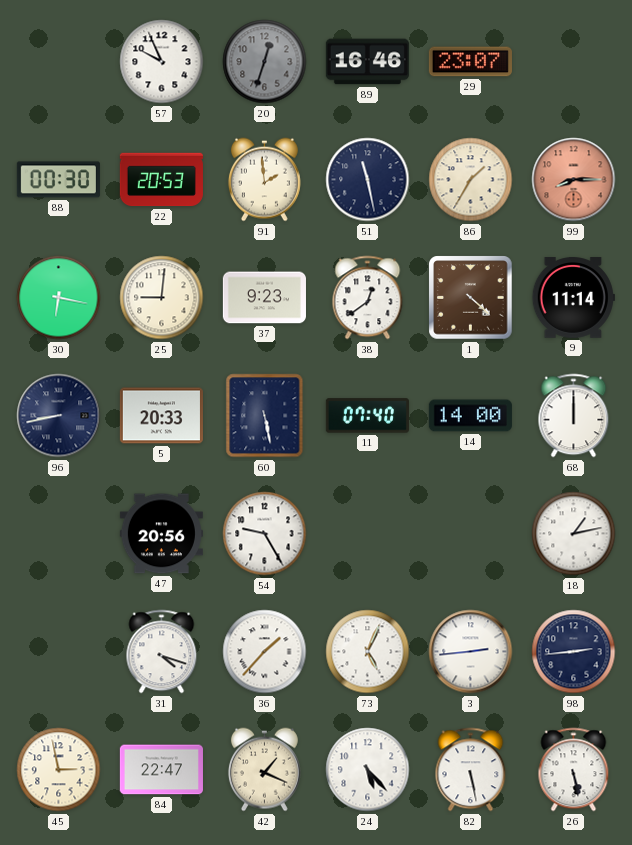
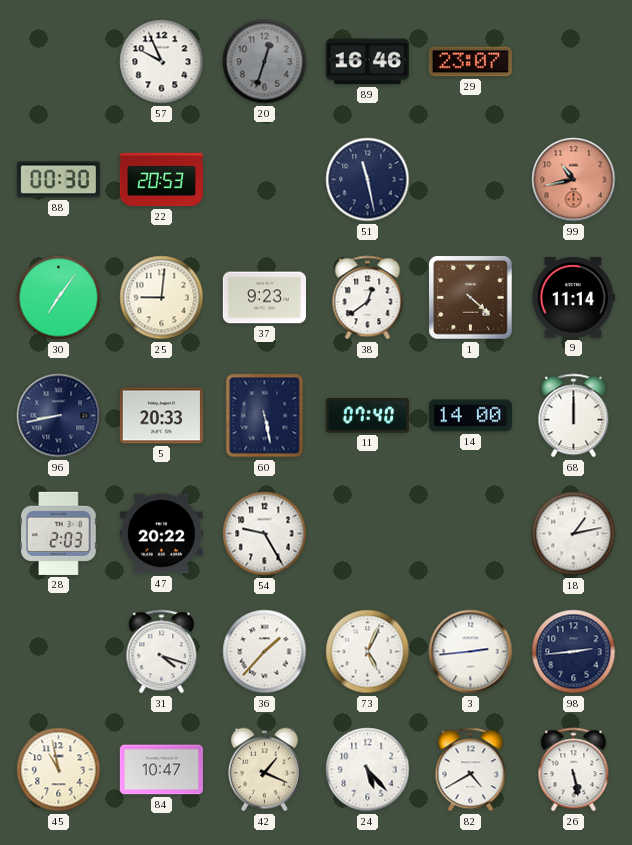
91: 1:59 -> none
86: 1:35 -> none
99: 8:15 -> 10:43
30: 6:17 -> 7:06
28: none -> 2:03
47: 20:56 -> 20:22
45: 2:58 -> 10:58
84: 22:47 -> 10:47
82: 5:28 -> 4:40
